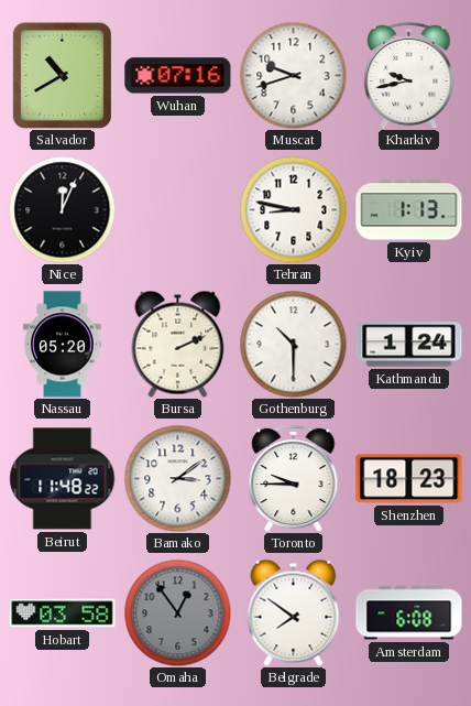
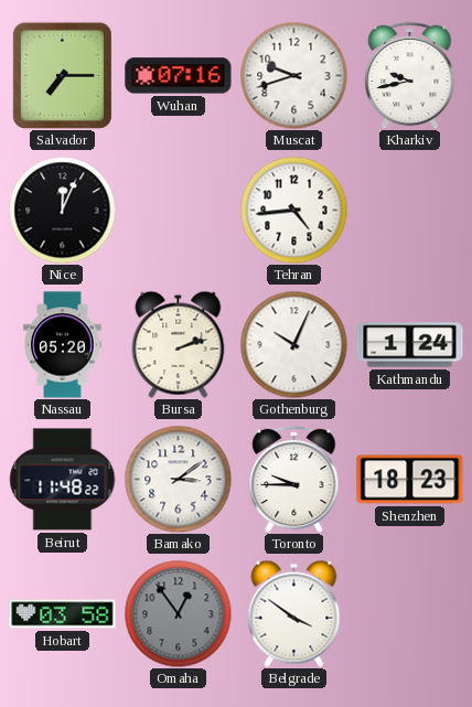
Salvador: 10:40 -> 7:15
Tehran: 8:47 -> 4:44
Kyiv: 1:13 -> none
Bursa: 2:11 -> 2:12
Gothenburg: 10:30 -> 10:04
Belgrade: 7:51 -> 3:51
Amsterdam: 6:08 -> none
